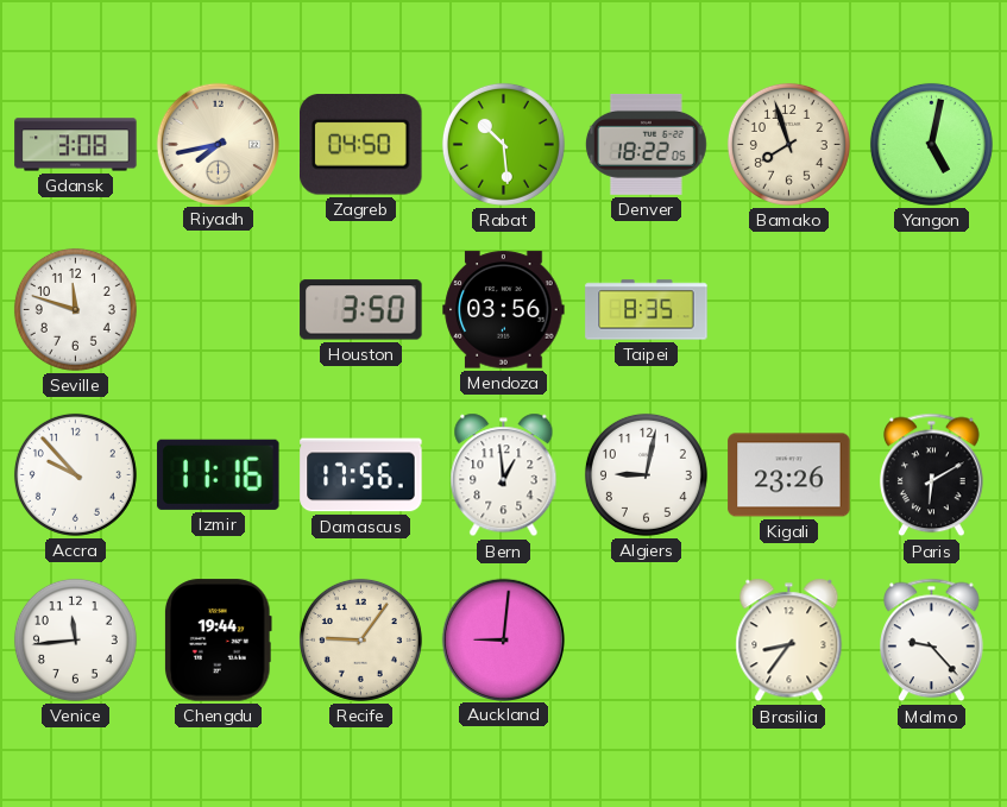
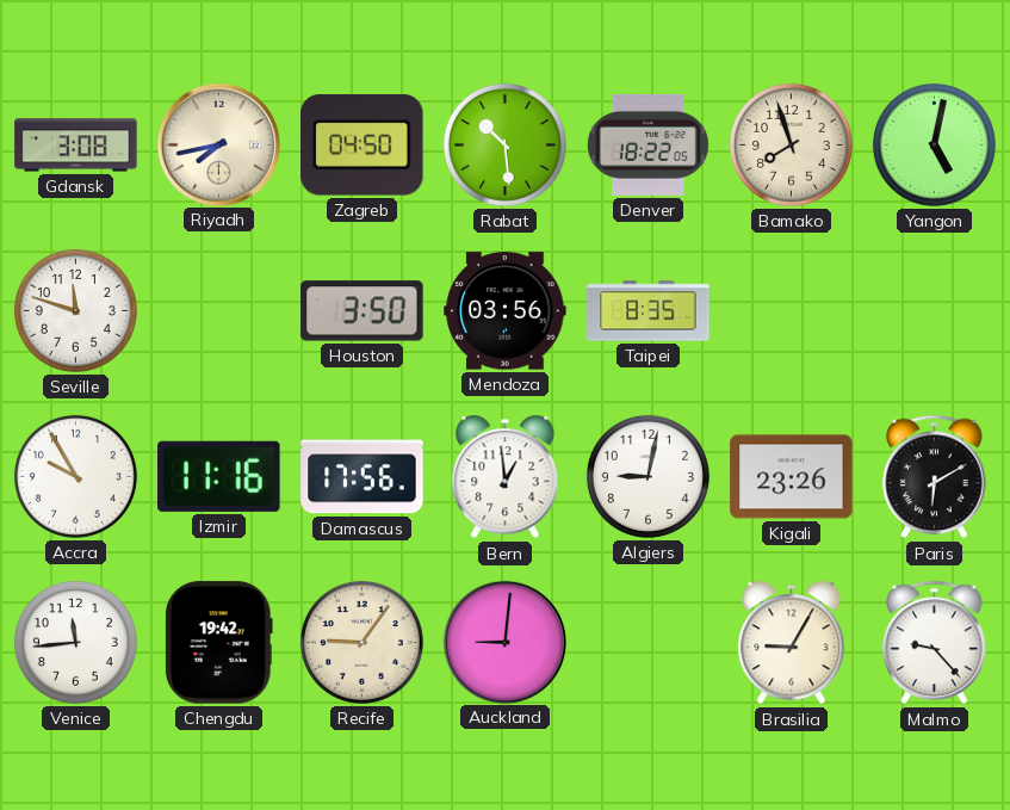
Accra: 9:53 -> 9:55
Chengdu: 19:44 -> 19:42
Brasilia: 8:36 -> 9:05
